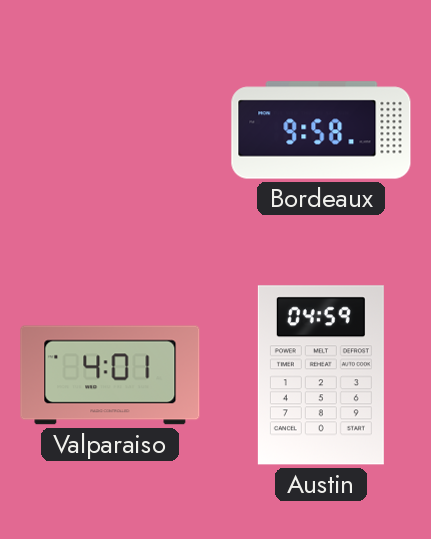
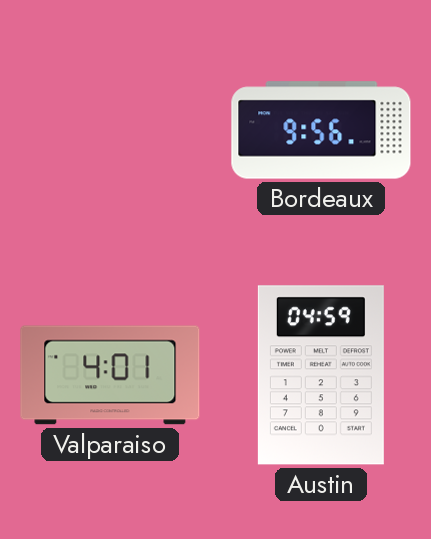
Bordeaux: 9:58 -> 9:56
